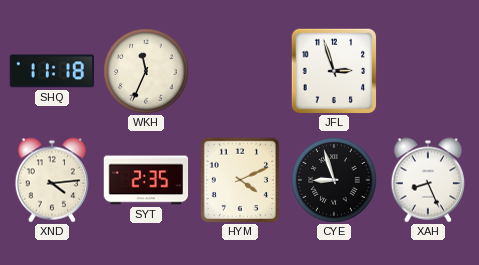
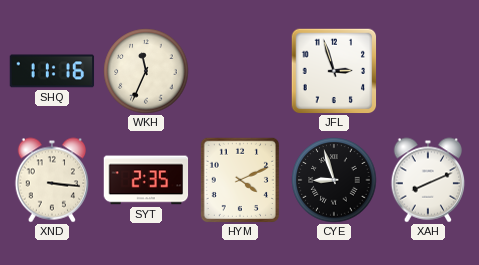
SHQ: 11:18 -> 11:16
XND: 4:14 -> 3:16
XAH: 8:26 -> 8:11
